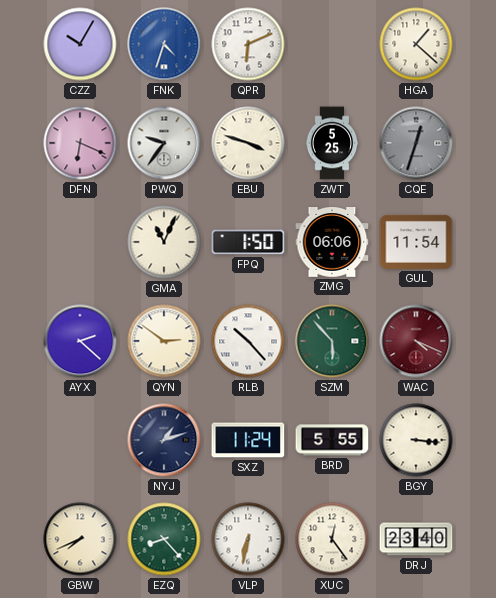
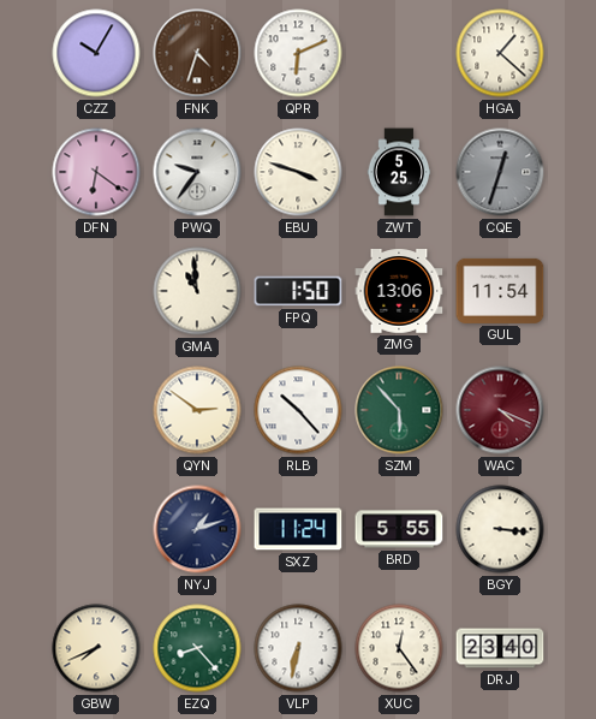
FNK dial: blue -> brown
DFN: 6:19 -> 6:21
GMA: 11:04 -> 10:59
ZMG: 06:06 -> 13:06
AYX: 2:22 -> none
